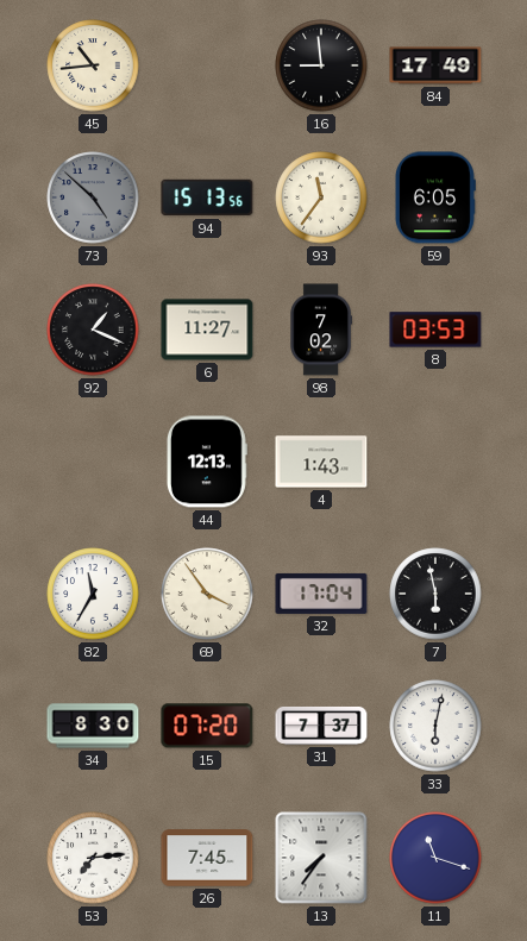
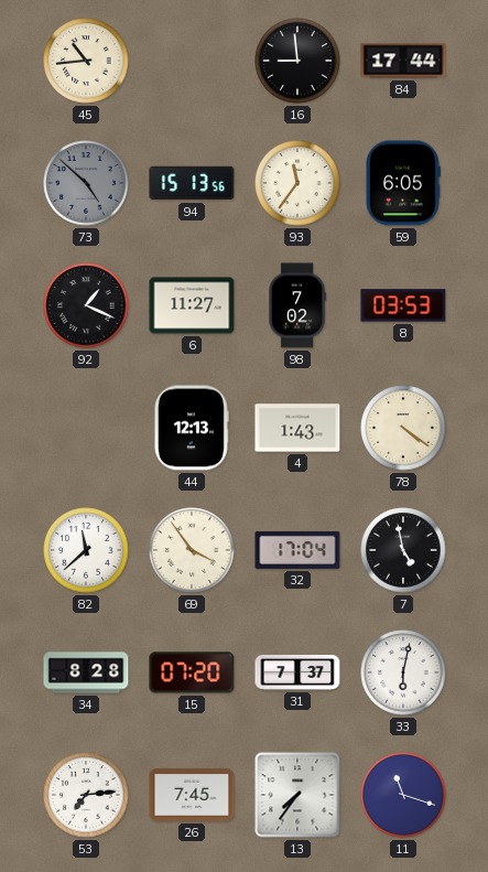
84: 17:49 -> 17:44
78: none -> 4:21
82: 11:35 -> 11:38
7: 5:58 -> 4:58
34: 8:30 -> 8:28
